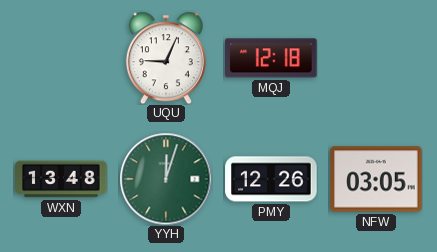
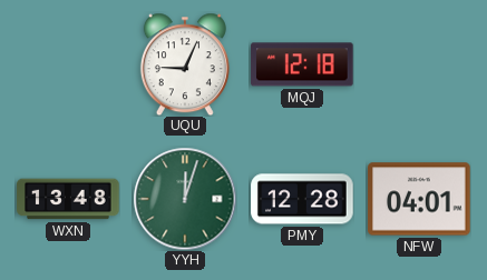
PMY: 12:26 -> 12:28
NFW: 03:05 -> 04:01
